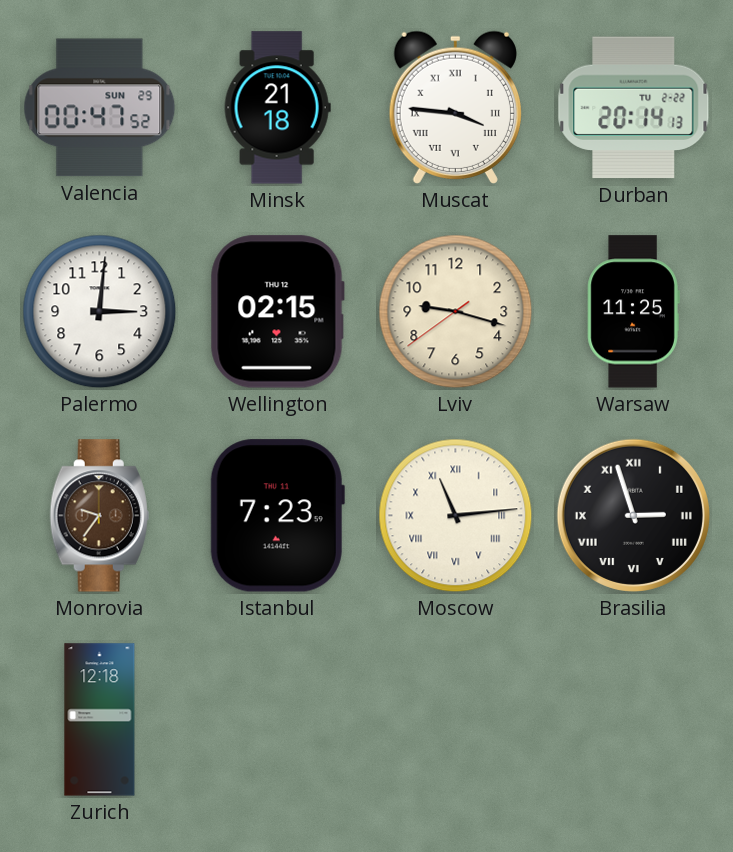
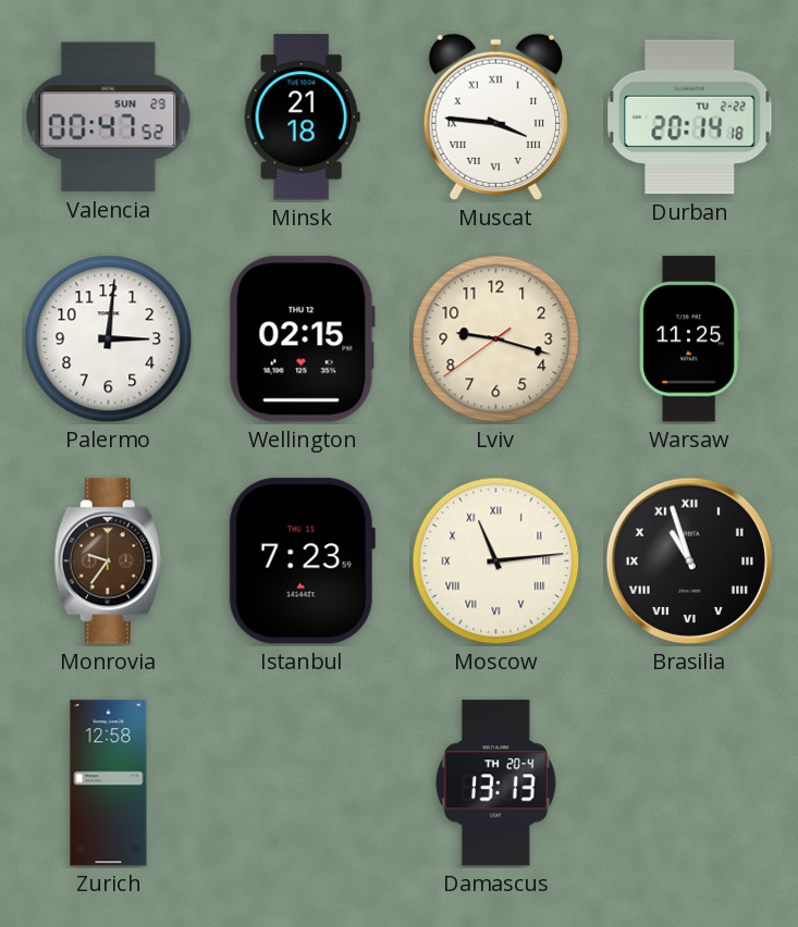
Durban: 20:14:13 -> 20:14:18
Brasilia: 2:57 -> 10:57
Zurich: 12:18 -> 12:58
Damascus: none -> 13:13
